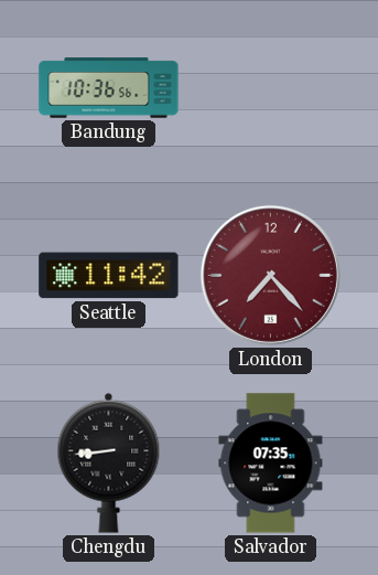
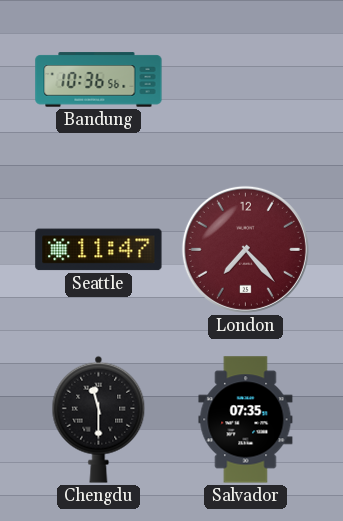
Seattle: 11:42 -> 11:47
Chengdu: 8:44 -> 11:30
